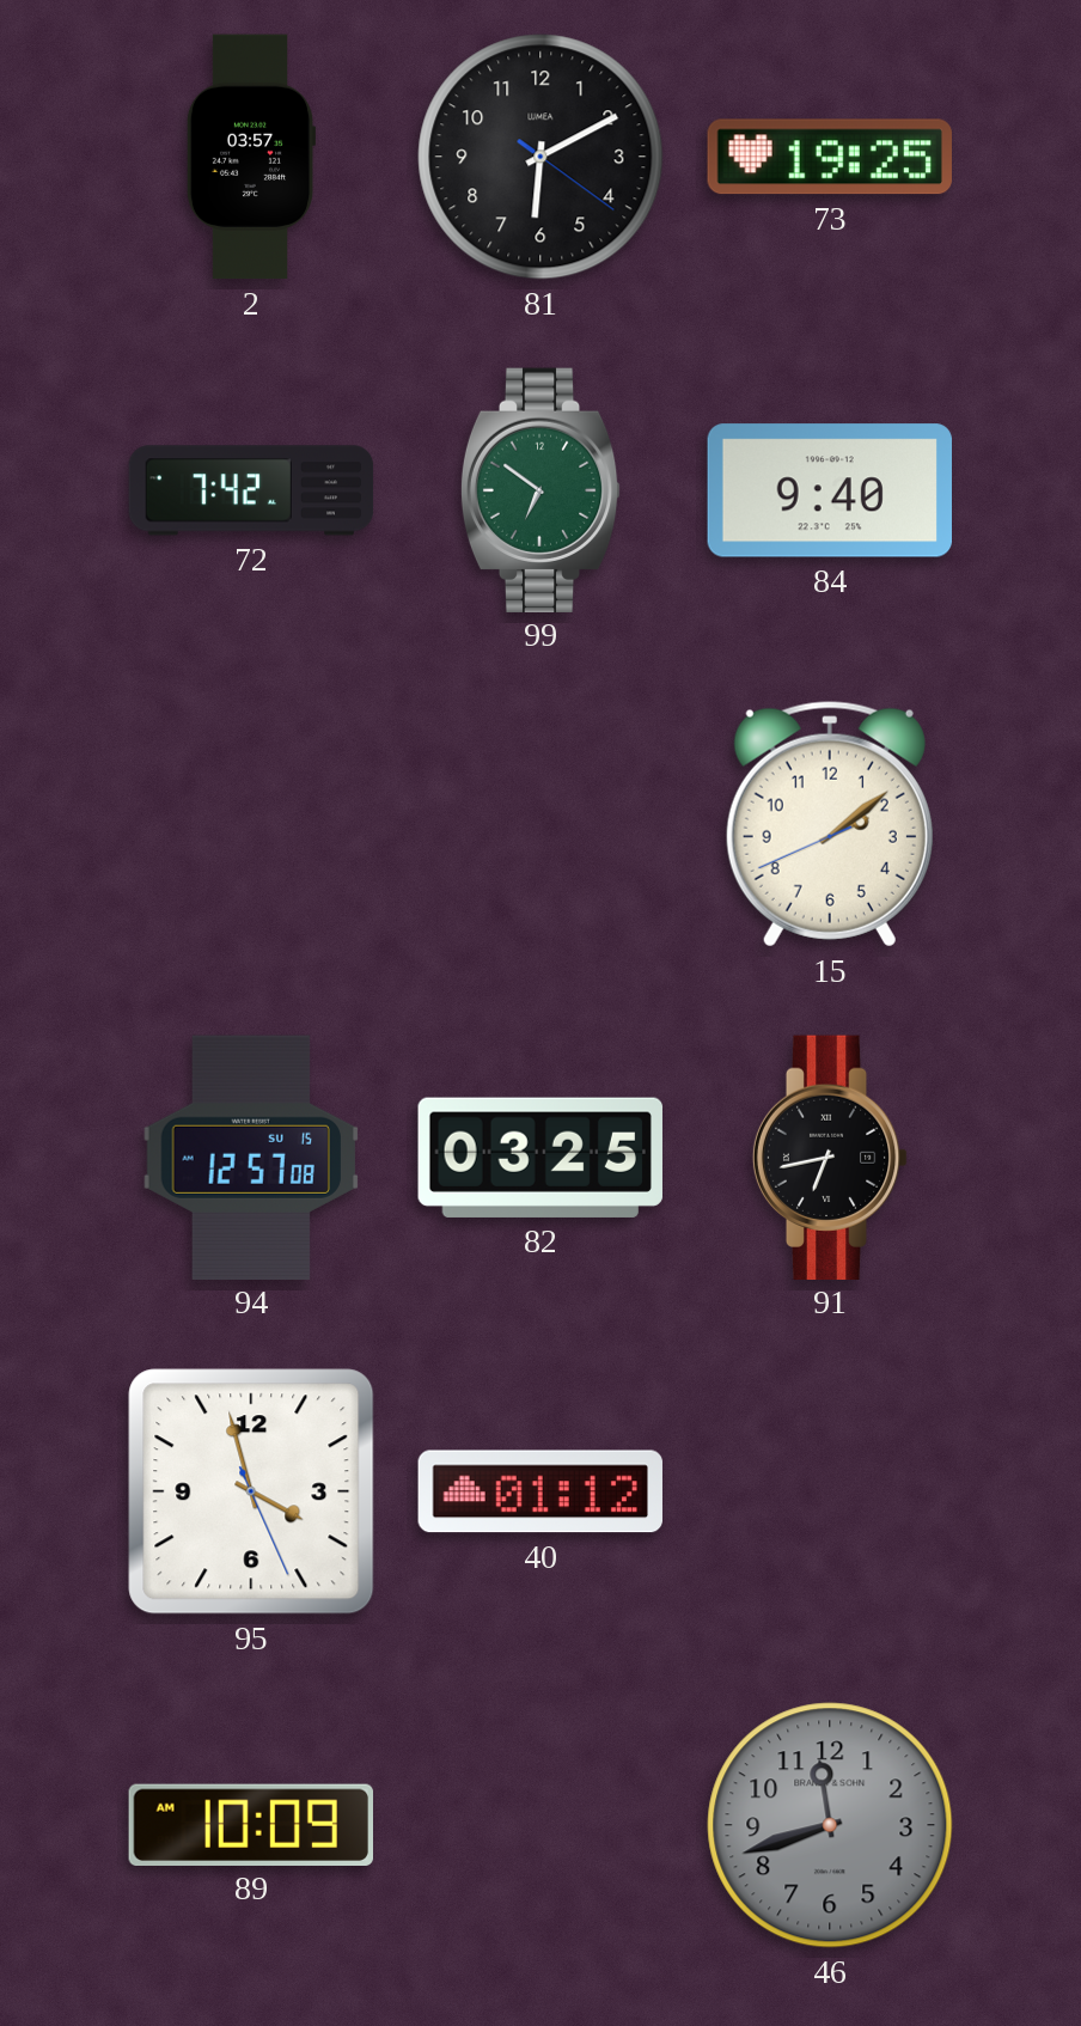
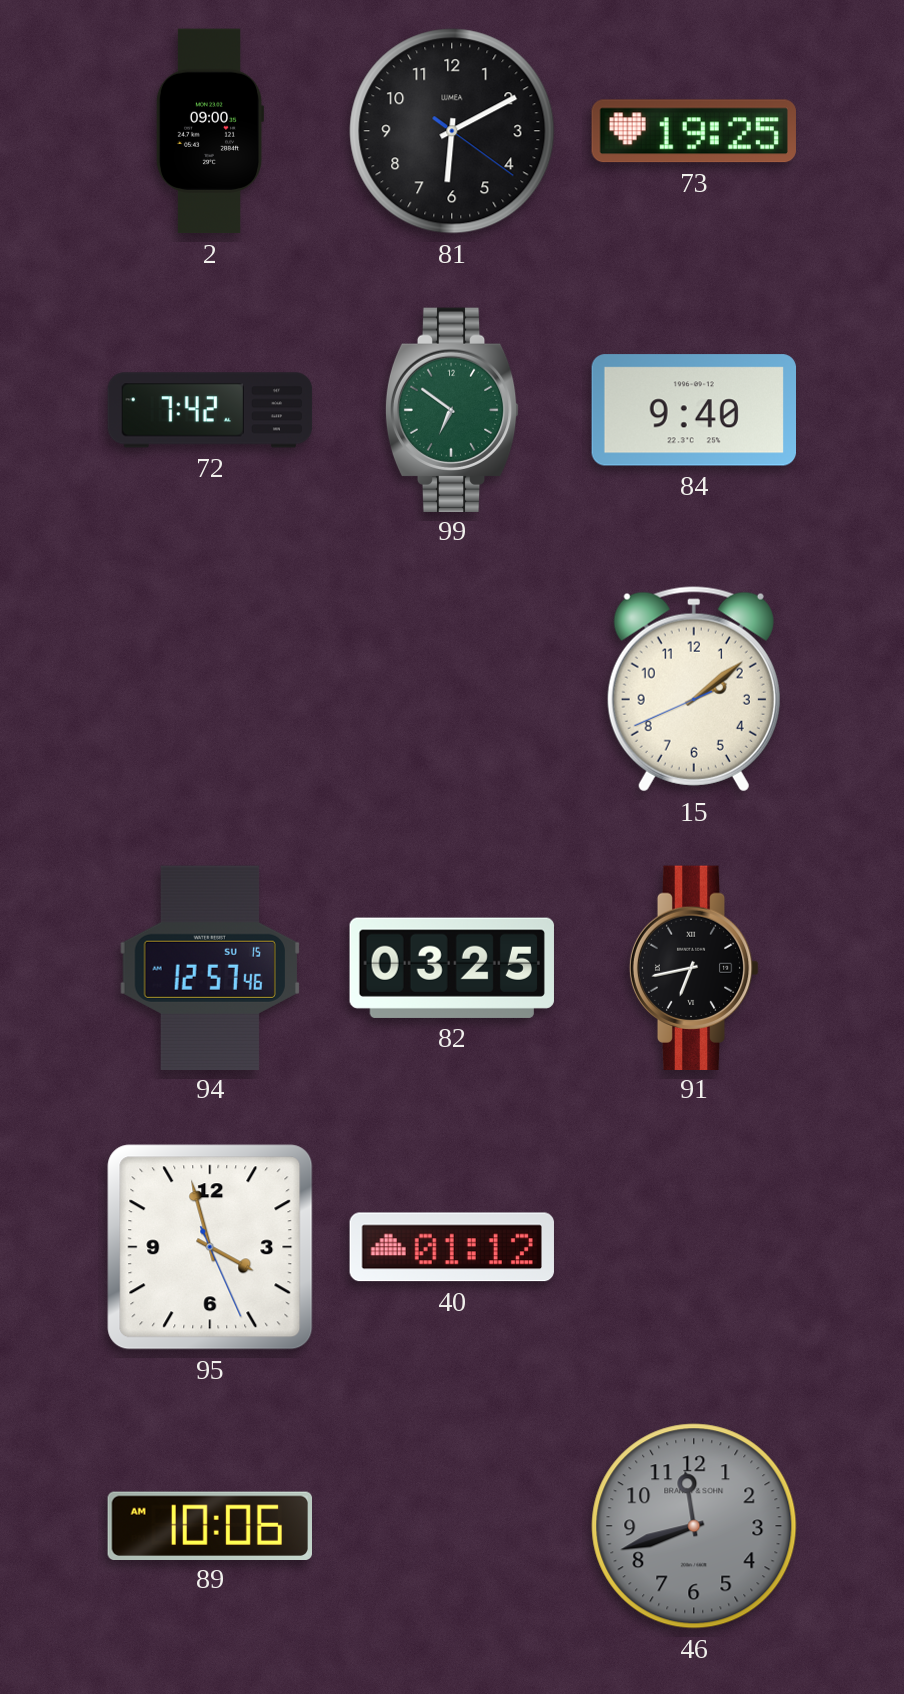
2: 03:57 -> 09:00
94: 12:57:08 -> 12:57:46
89: 10:09 -> 10:06
